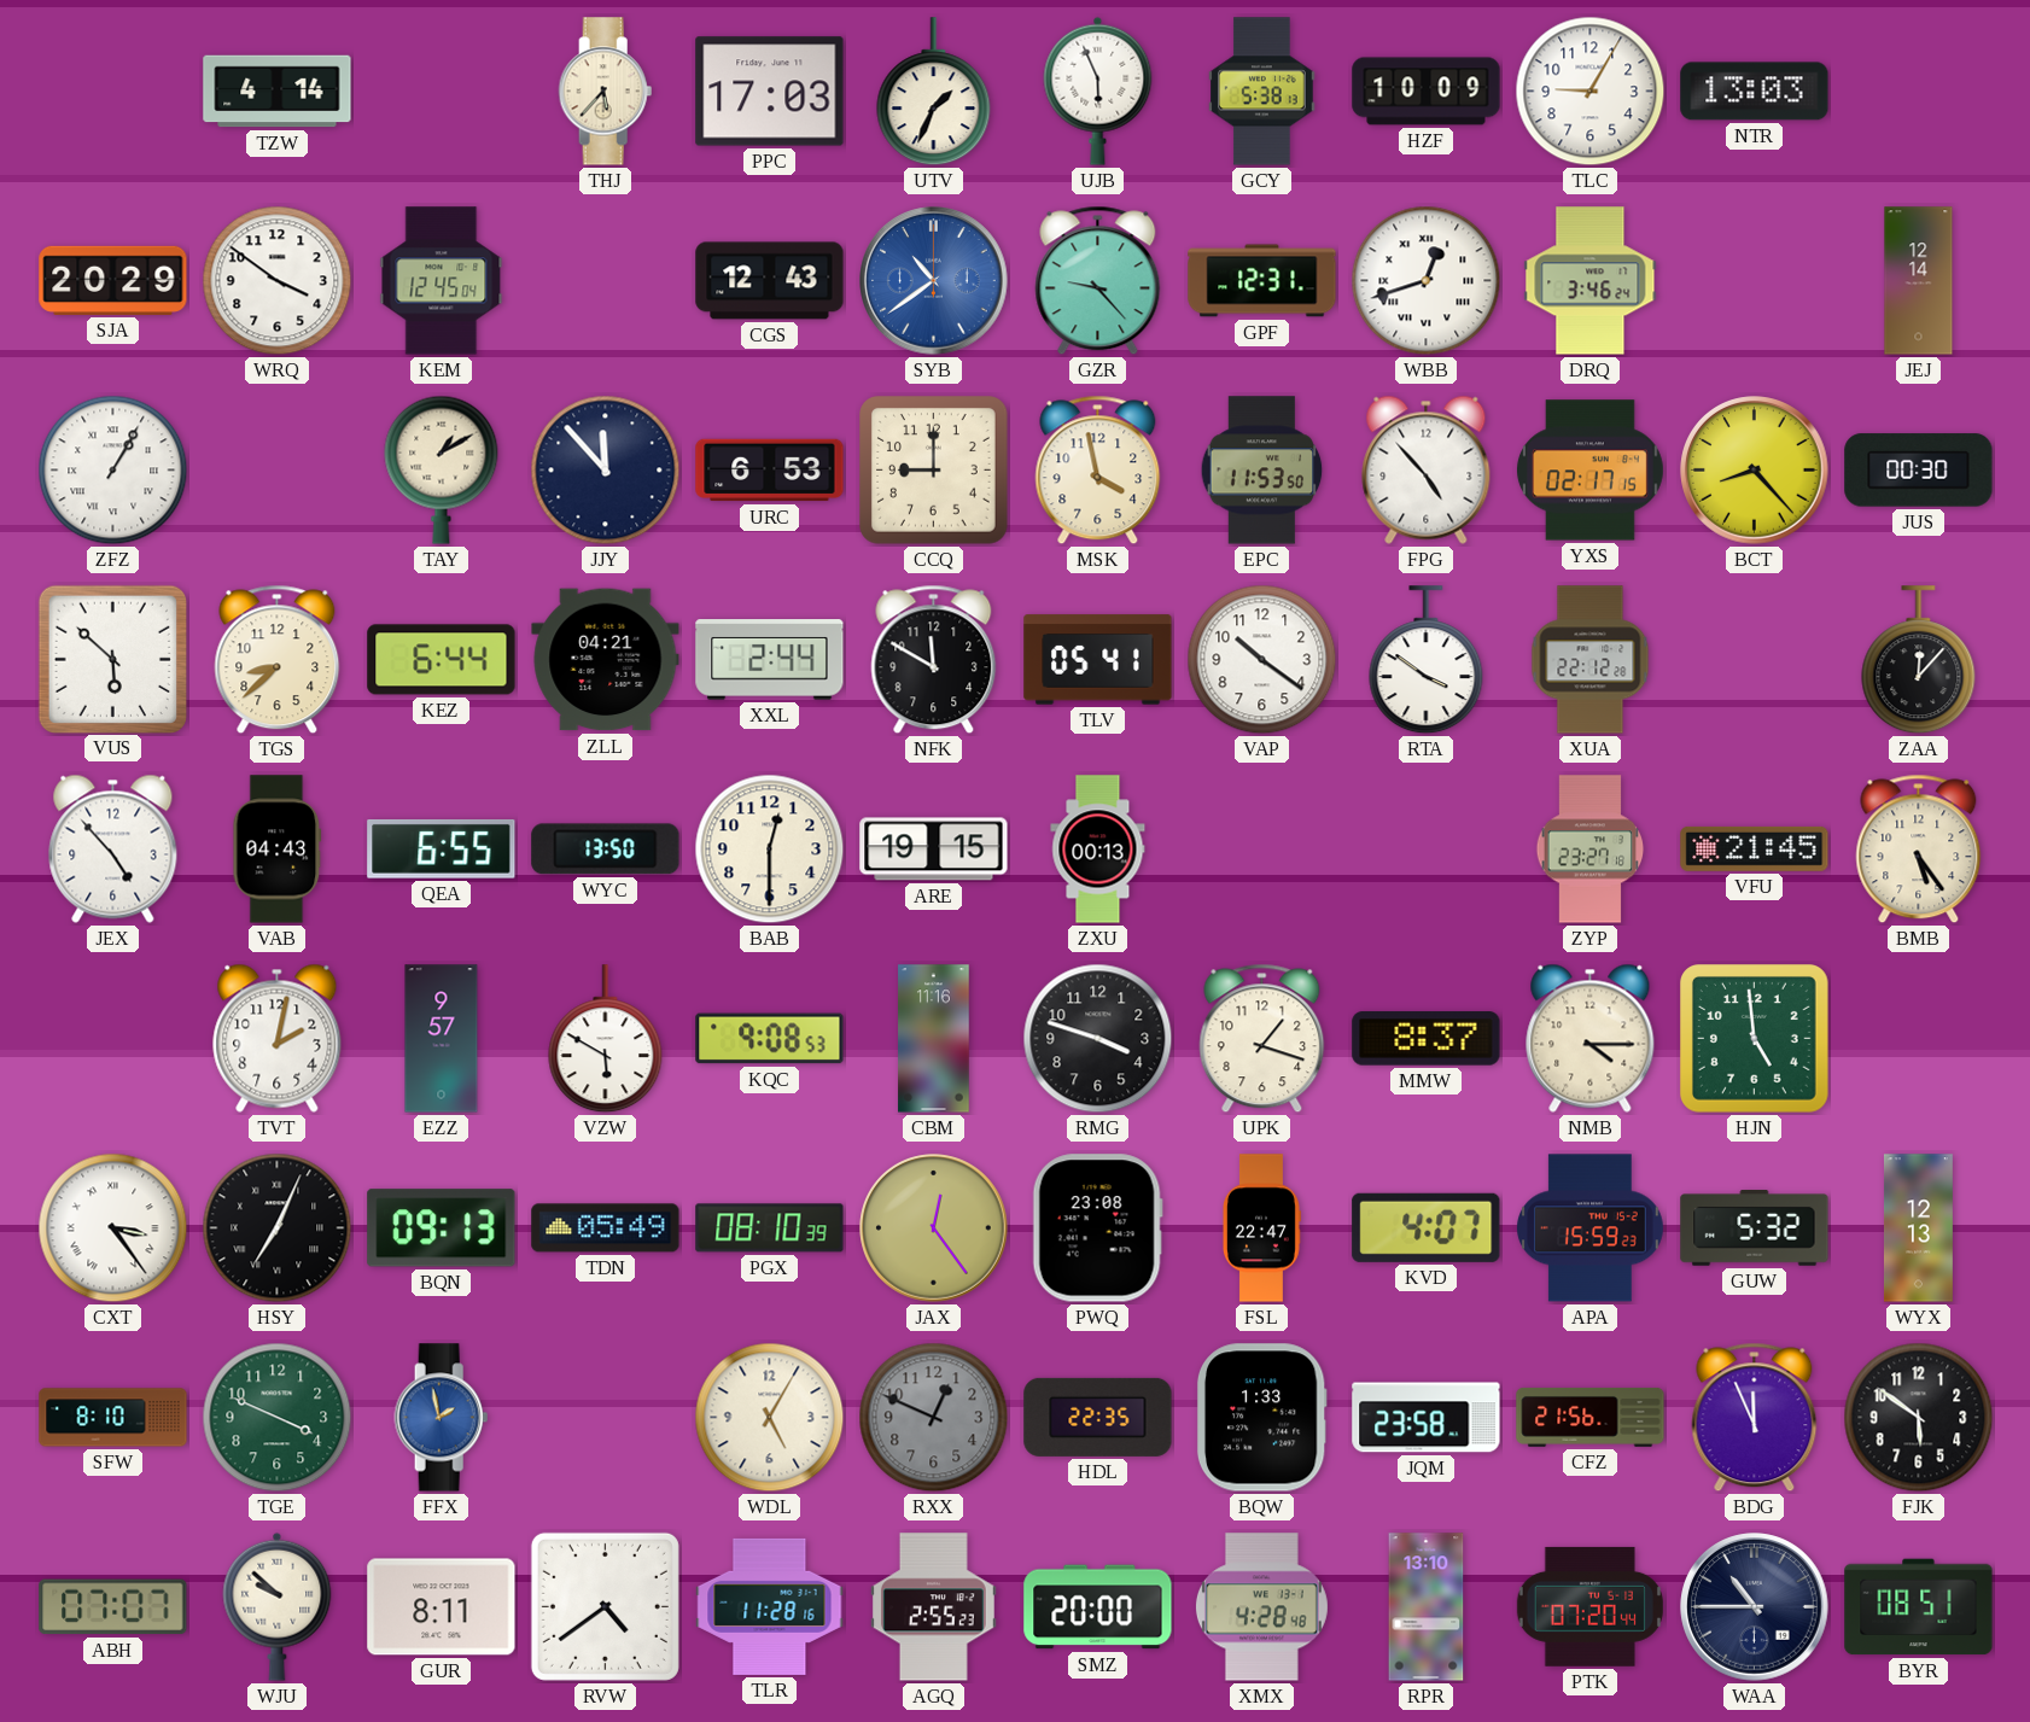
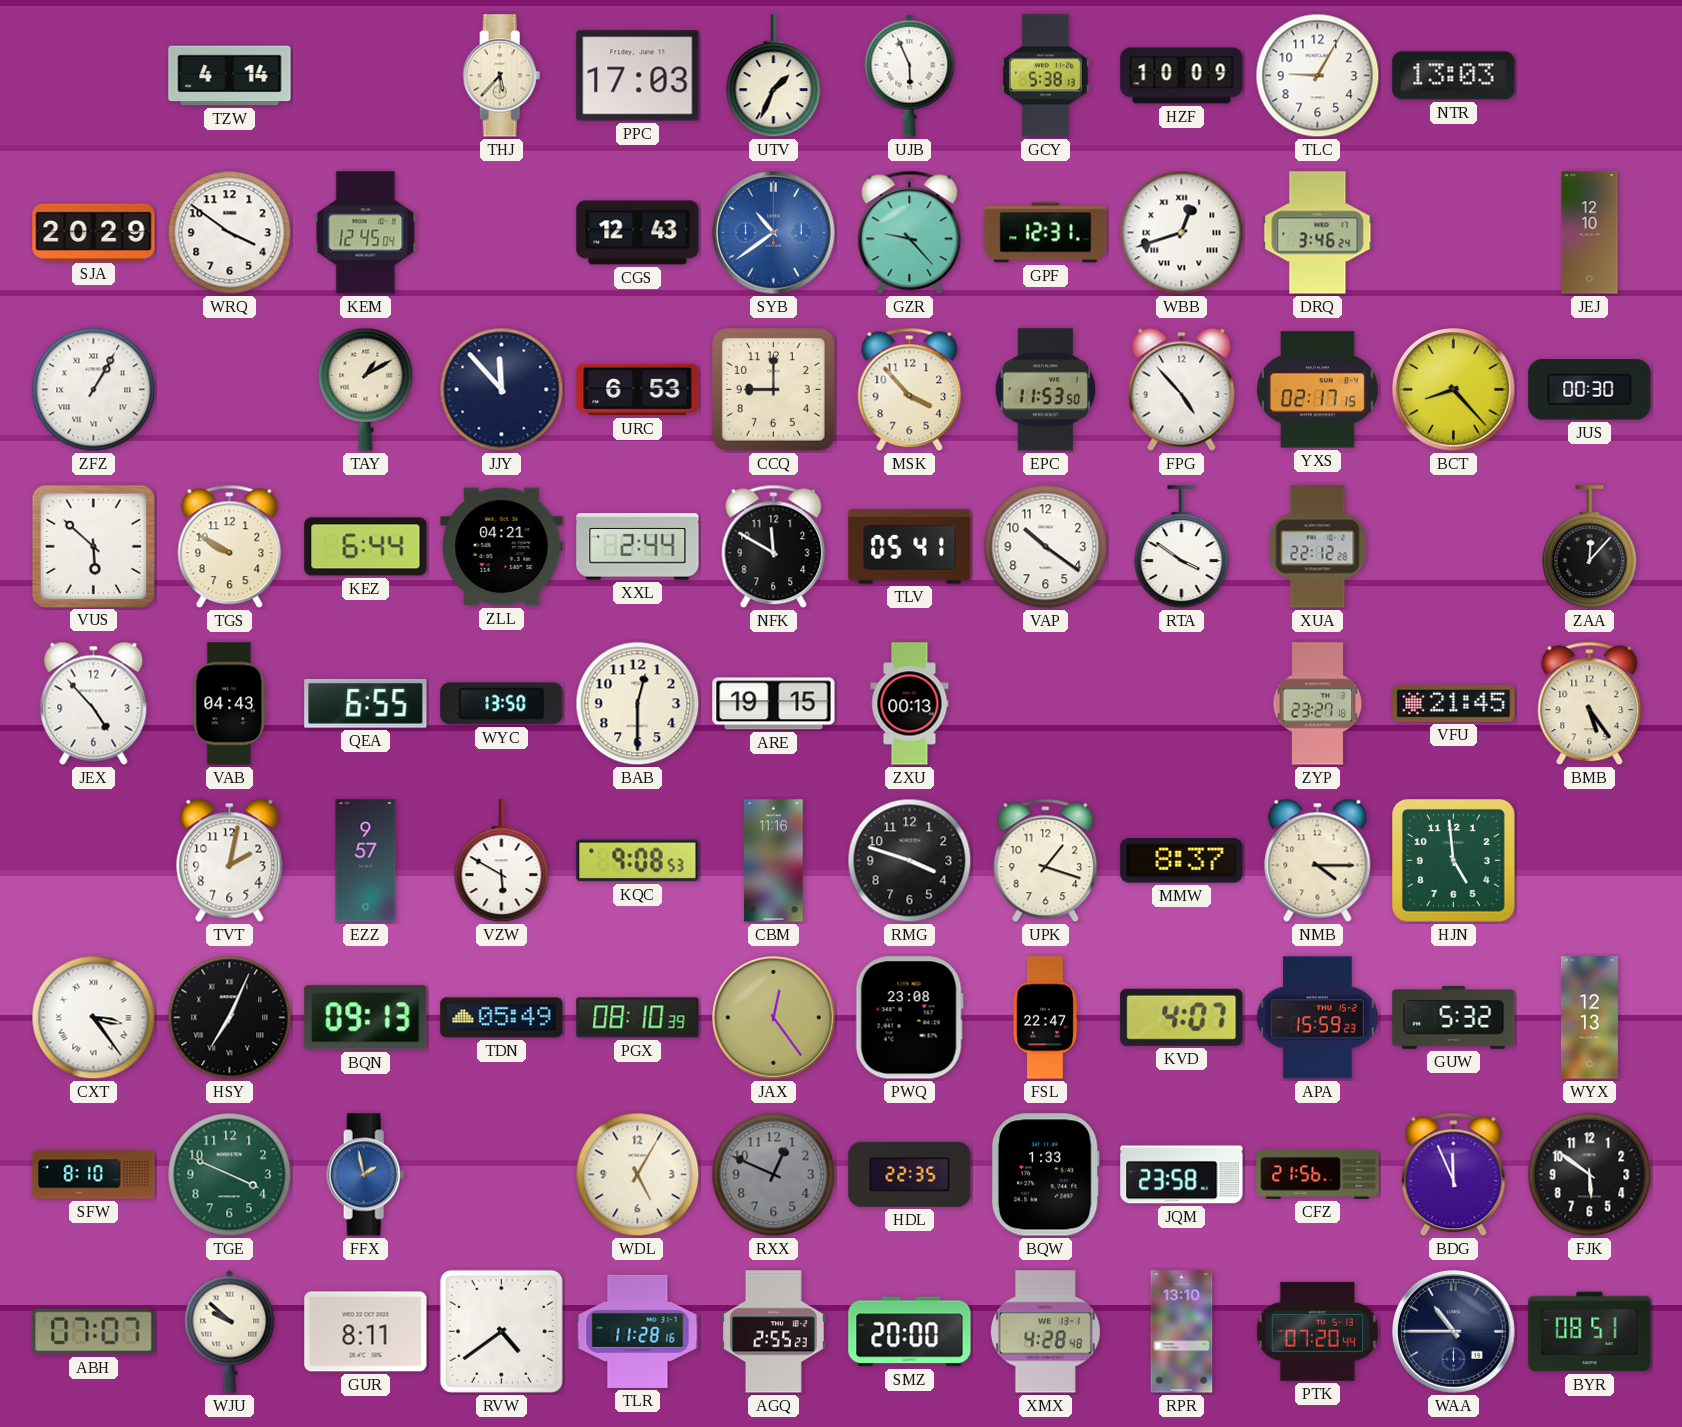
JEJ: 12:14 -> 12:10
MSK: 3:58 -> 3:53
TGS: 8:38 -> 9:50
